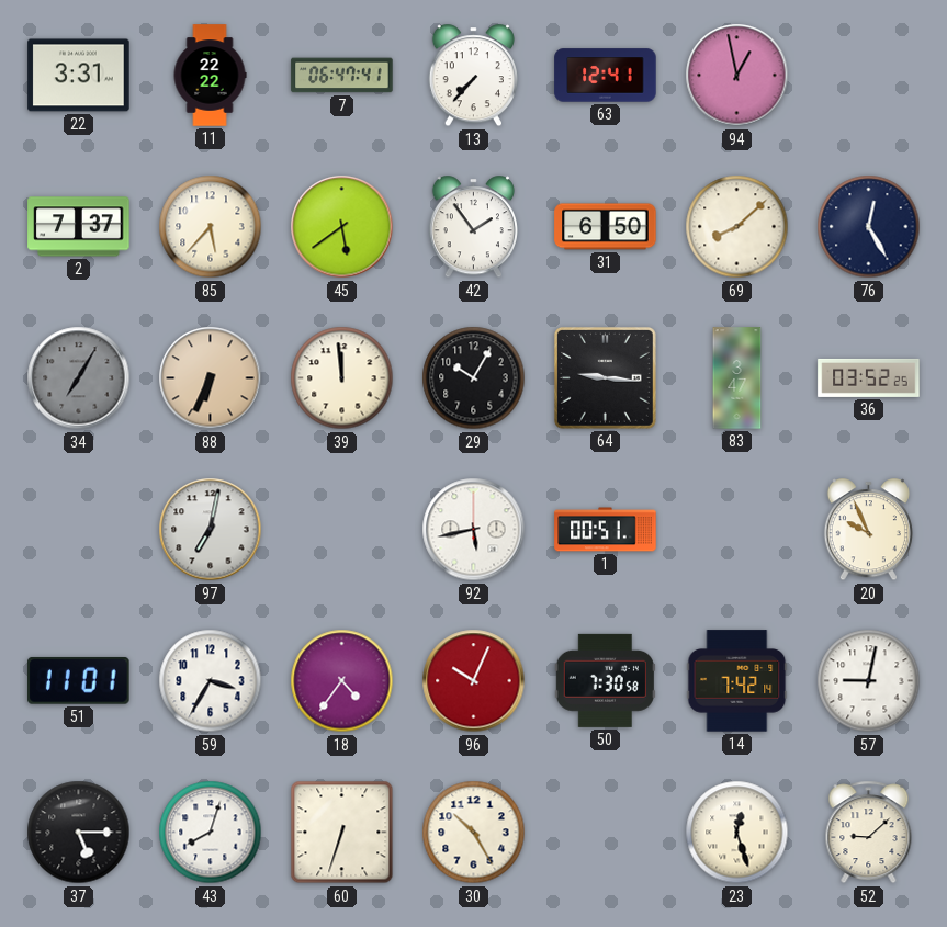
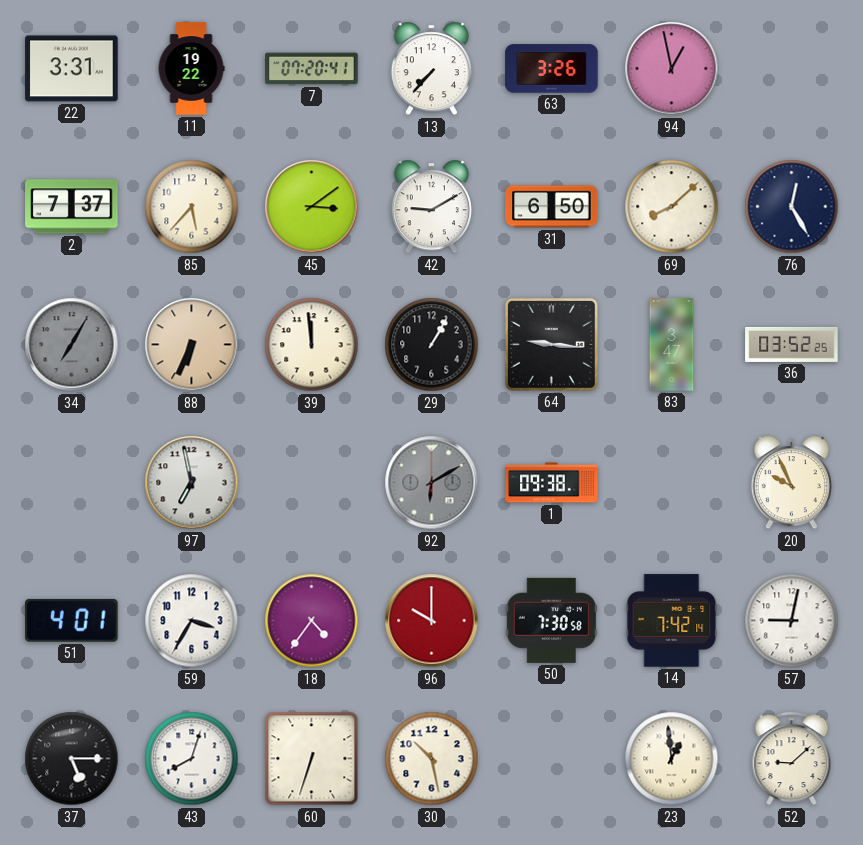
11: 22:22 -> 19:22
7: 06:47 -> 07:20
63: 12:41 -> 3:26
45: 5:39 -> 3:09
42: 1:54 -> 9:10
29: 10:05 -> 1:05
97: 7:02 -> 6:58
92: 5:43 -> 6:10
92 dial: white -> grey
1: 00:51 -> 09:38
51: 11:01 -> 4:01
96: 10:04 -> 10:00
30: 10:25 -> 10:28
23: 12:27 -> 12:59
